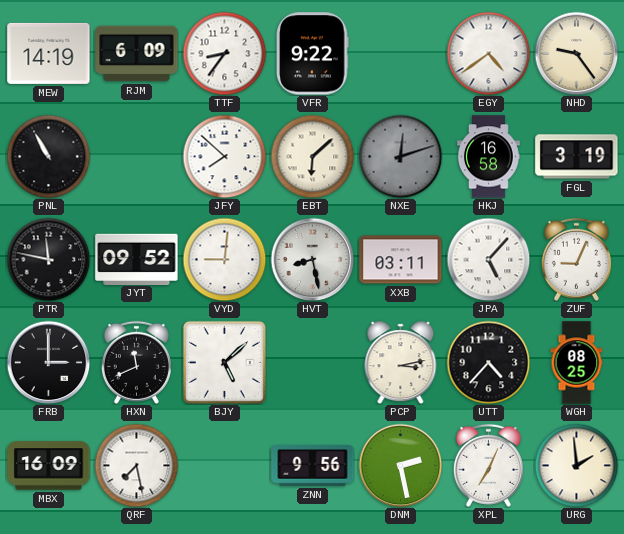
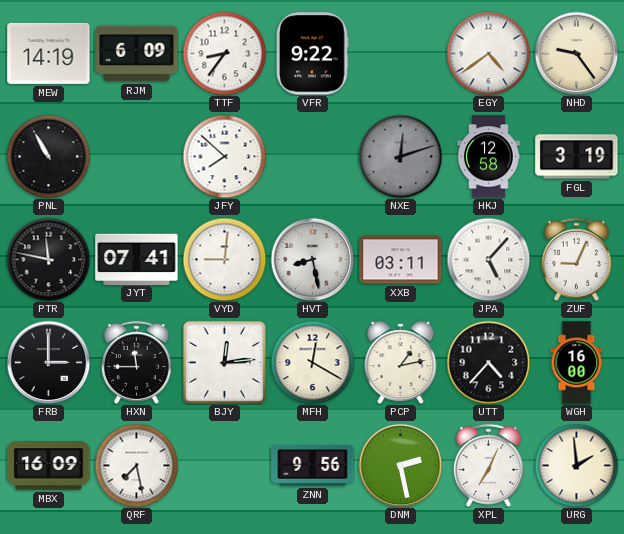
EBT: 6:08 -> none
HKJ: 16:58 -> 12:58
JYT: 09:52 -> 07:41
HXN: 11:41 -> 11:45
BJY: 5:08 -> 12:14
MFH: none -> 12:20
PCP: 3:13 -> 1:13
WGH: 08:25 -> 16:00
